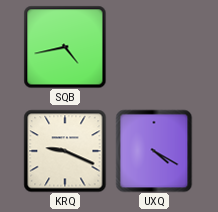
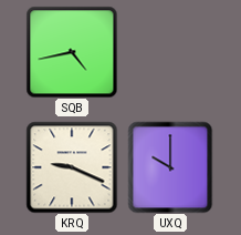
UXQ: 4:20 -> 10:00
